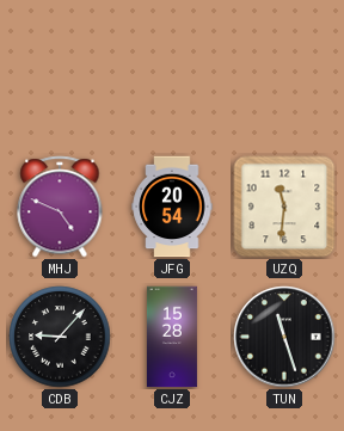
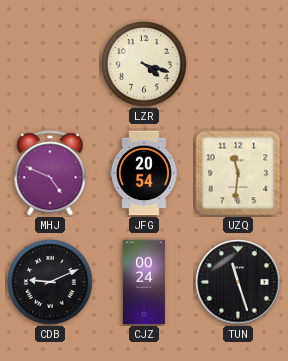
LZR: none -> 4:18
CDB: 9:07 -> 9:11
CJZ: 15:28 -> 00:24
